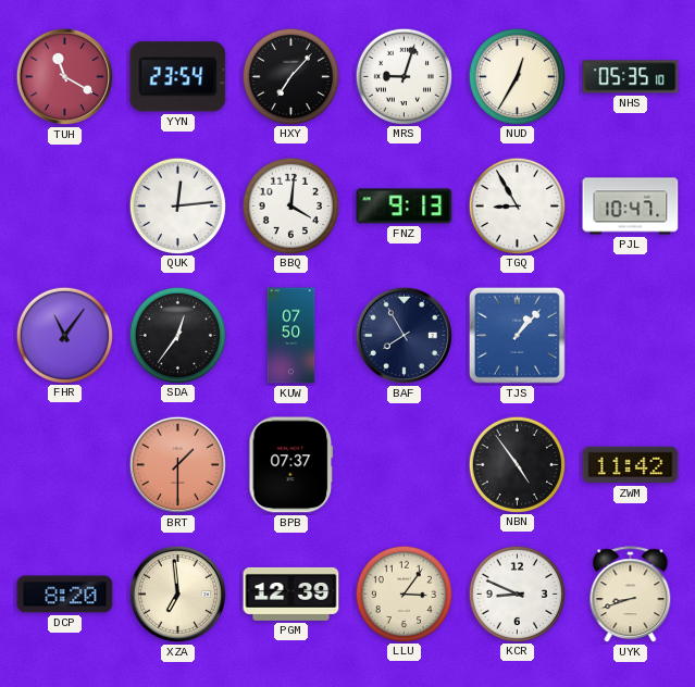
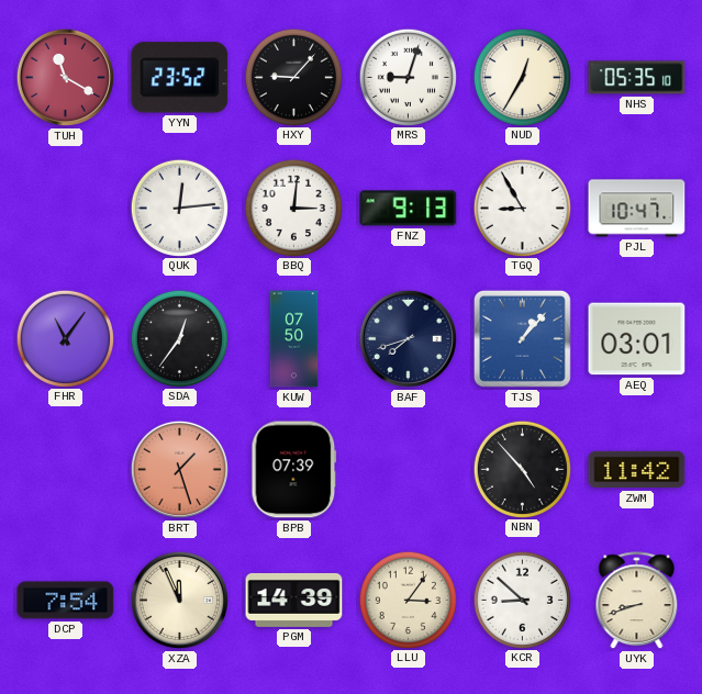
YYN: 23:54 -> 23:52
HXY: 7:07 -> 9:07
BBQ: 4:01 -> 3:01
BAF: 7:55 -> 7:42
AEQ: none -> 03:01
BRT: 1:30 -> 1:27
BPB: 07:37 -> 07:39
NBN: 4:54 -> 4:53
DCP: 8:20 -> 7:54
XZA: 6:59 -> 11:56
PGM: 12:39 -> 14:39
KCR: 8:49 -> 8:52
